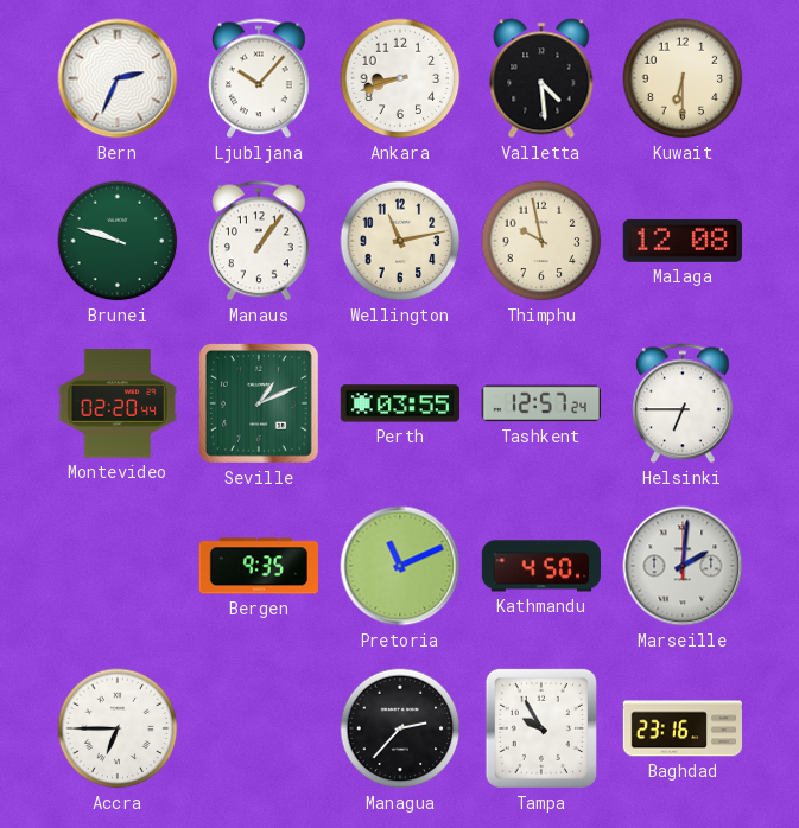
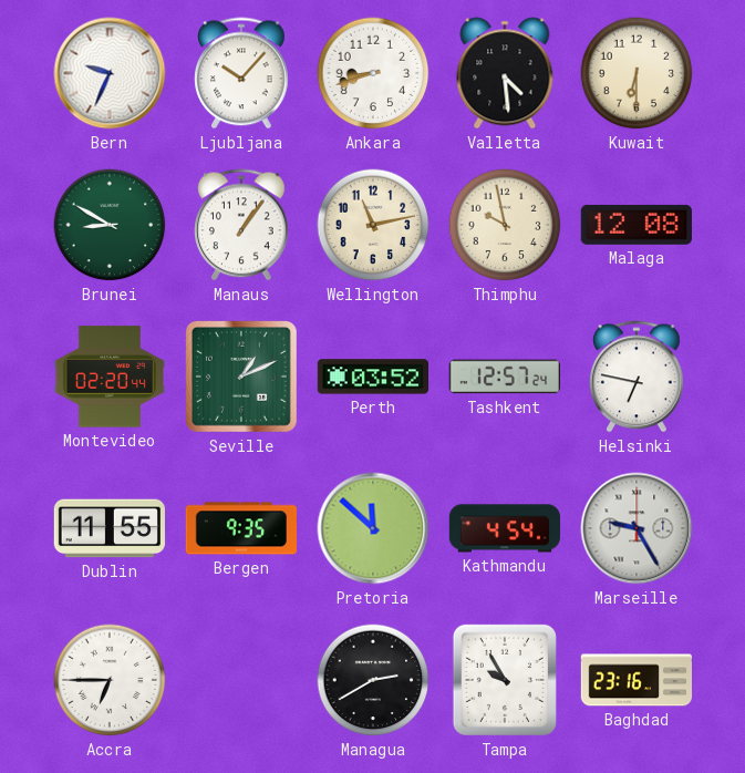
Bern: 2:34 -> 9:34
Brunei: 9:48 -> 8:50
Perth: 03:55 -> 03:52
Helsinki: 6:45 -> 6:47
Dublin: none -> 11:55
Pretoria: 11:11 -> 11:52
Kathmandu: 4:50 -> 4:54
Marseille: 2:01 -> 9:25
Managua: 2:37 -> 2:40
